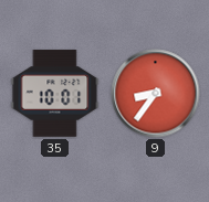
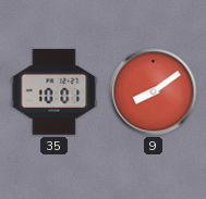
9: 8:36 -> 8:09
